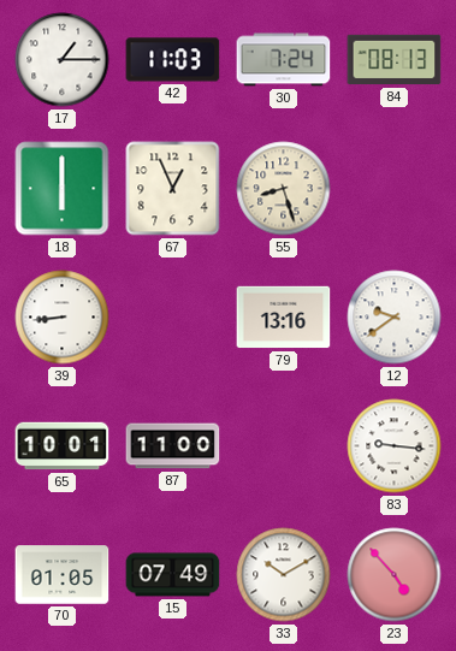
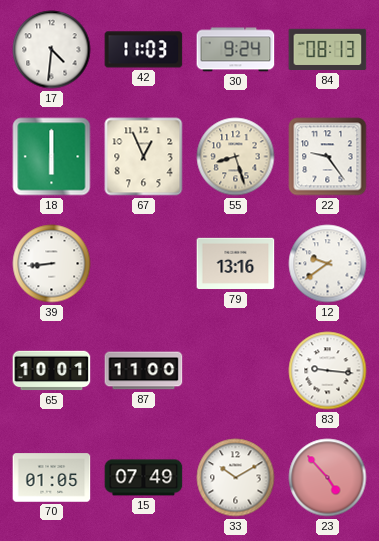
17: 1:15 -> 4:31
30: 7:24 -> 9:24
22: none -> 9:24
